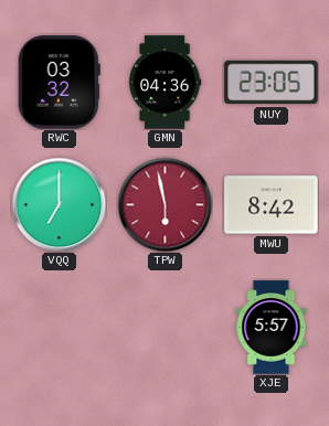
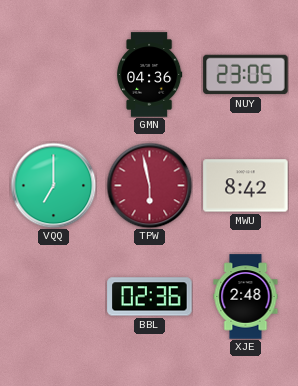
RWC: 03:32 -> none
BBL: none -> 02:36
XJE: 5:57 -> 2:48
